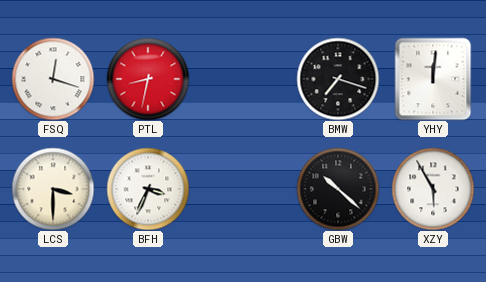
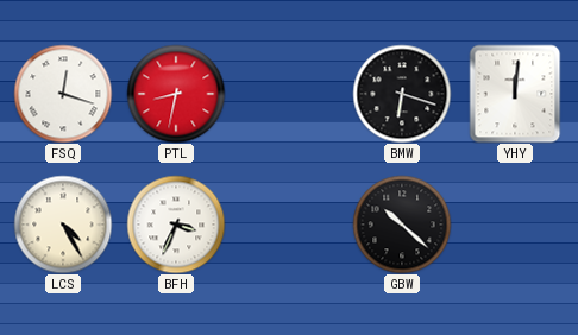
BMW: 7:18 -> 6:18
LCS: 3:30 -> 4:25
XZY: 5:55 -> none
